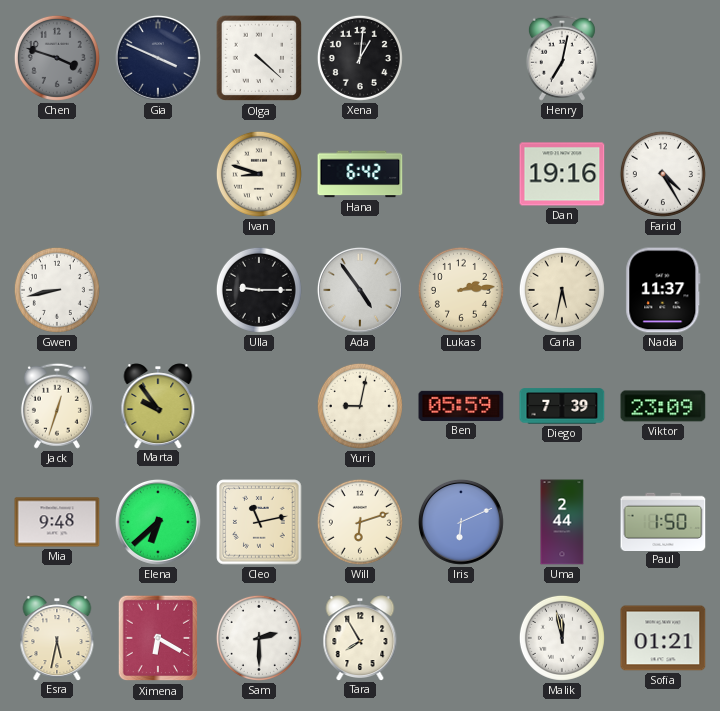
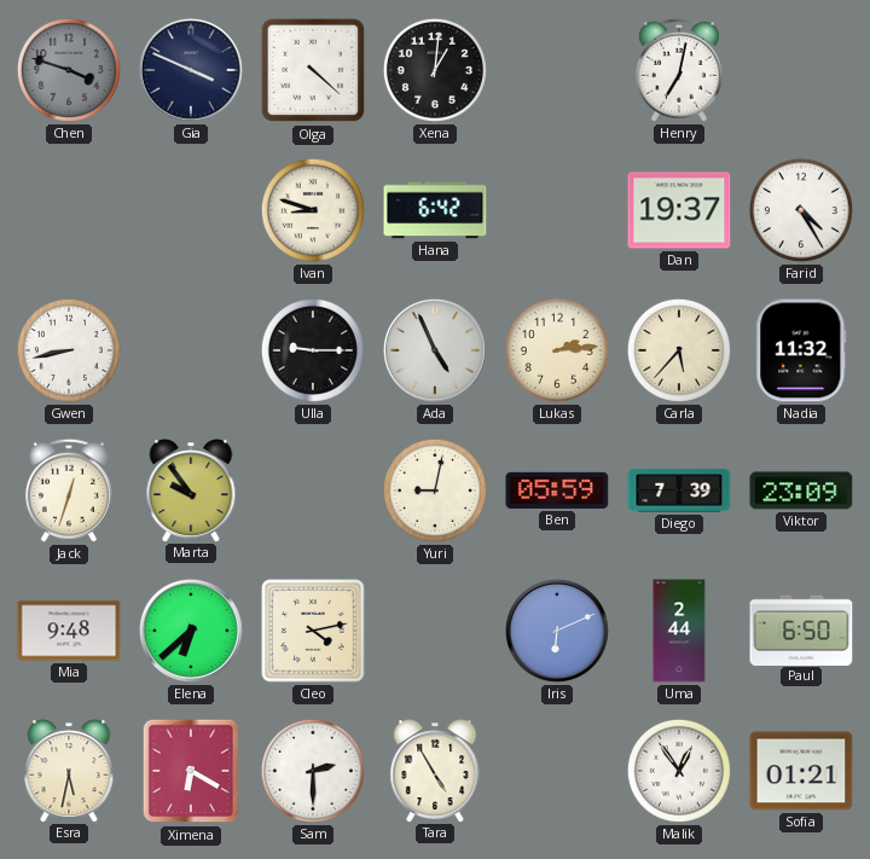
Dan: 19:16 -> 19:37
Ada: 4:54 -> 4:56
Carla: 5:32 -> 5:37
Nadia: 11:37 -> 11:32
Cleo: 11:13 -> 4:13
Will: 6:12 -> none
Paul: 1:50 -> 6:50
Tara: 7:55 -> 4:55
Malik: 11:58 -> 12:54
